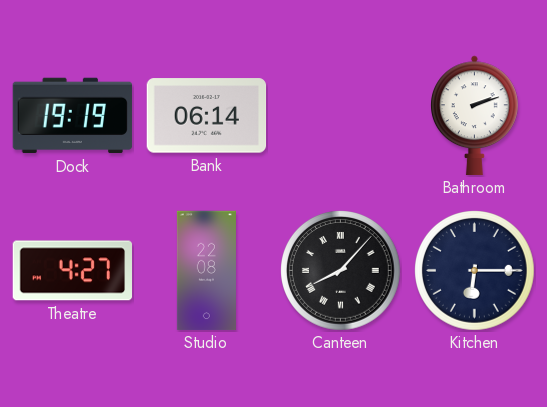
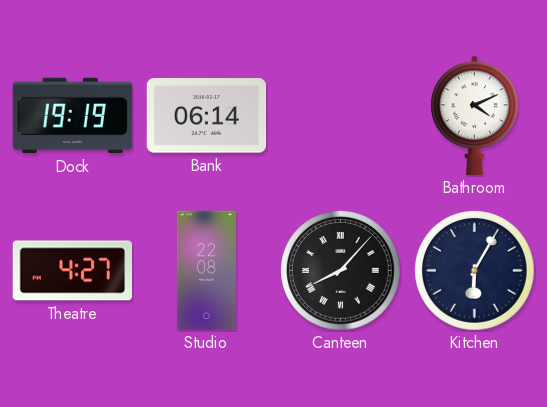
Bathroom: 2:12 -> 4:11
Kitchen: 6:15 -> 6:05
